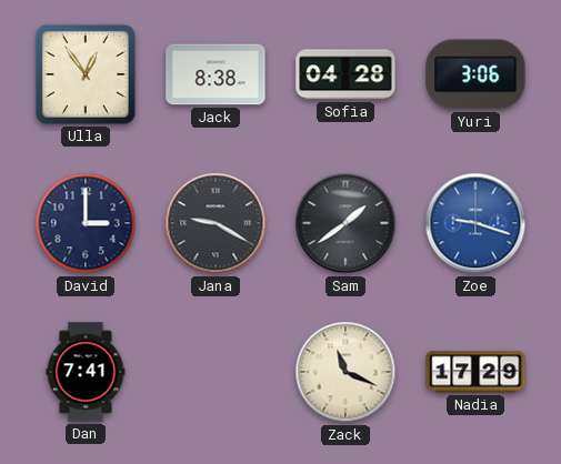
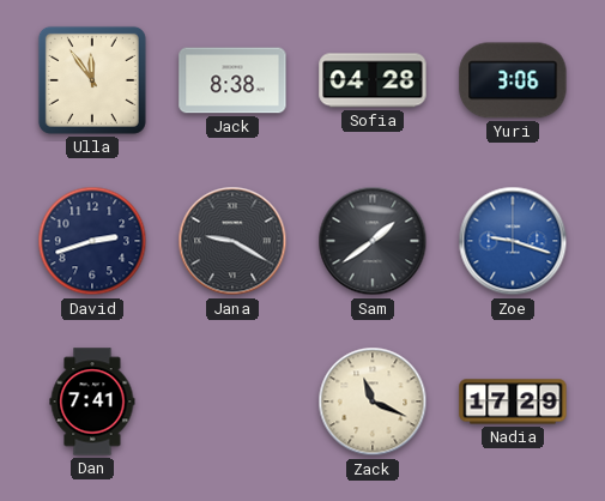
Ulla: 12:54 -> 11:54
David: 3:00 -> 2:42
